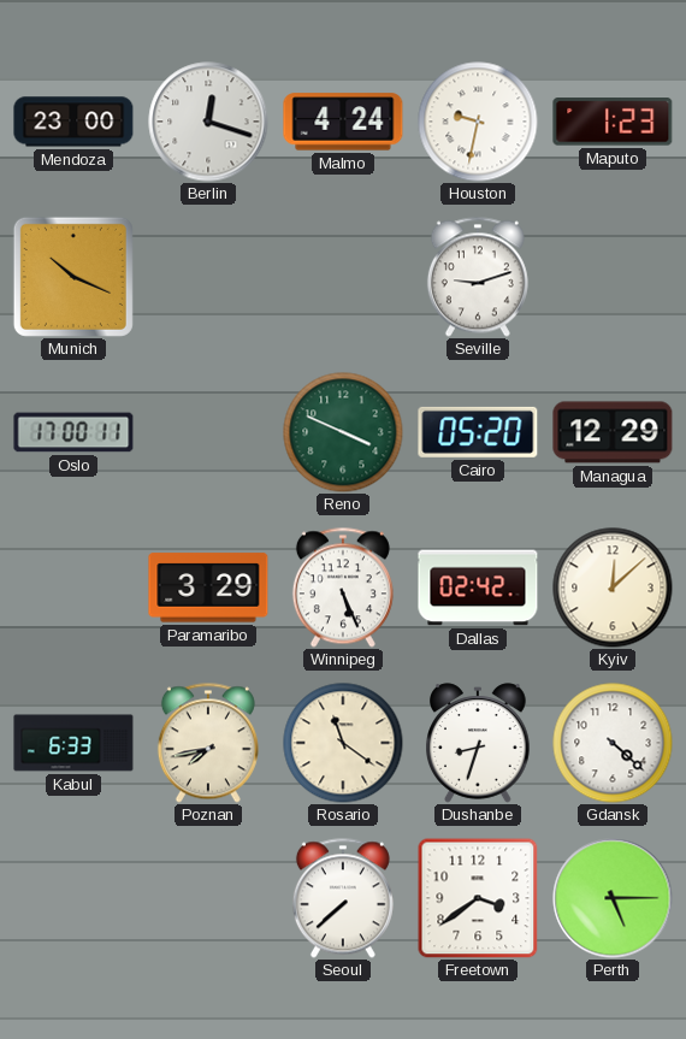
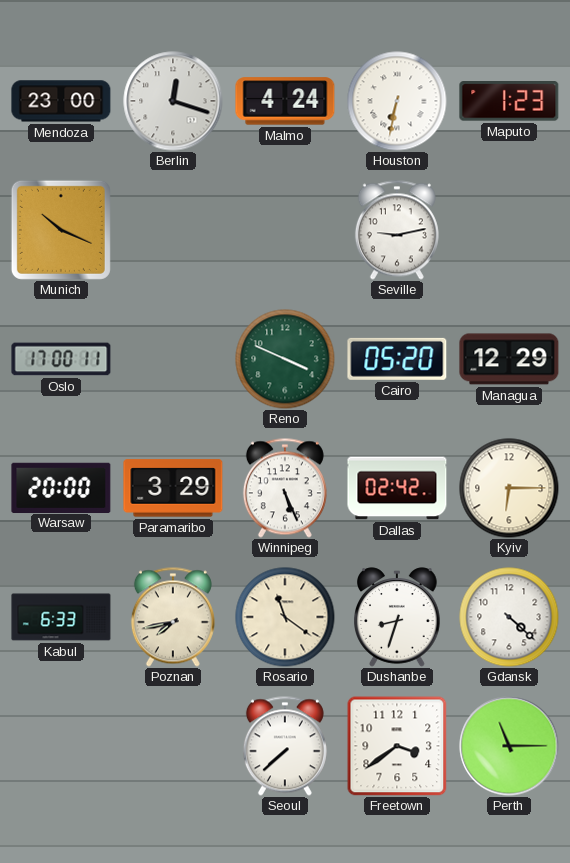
Houston: 9:32 -> 6:32
Seville: 9:12 -> 9:13
Warsaw: none -> 20:00
Kyiv: 12:08 -> 6:15
Perth: 5:15 -> 11:15
